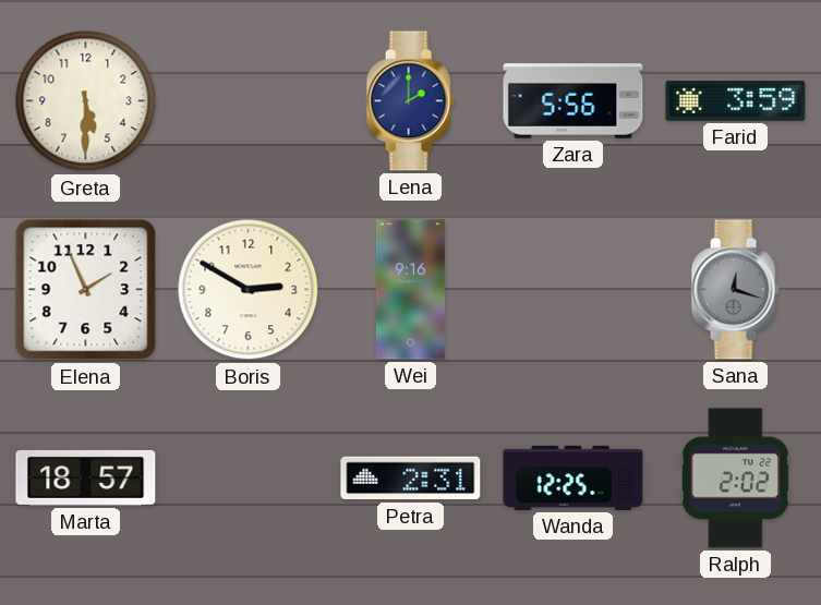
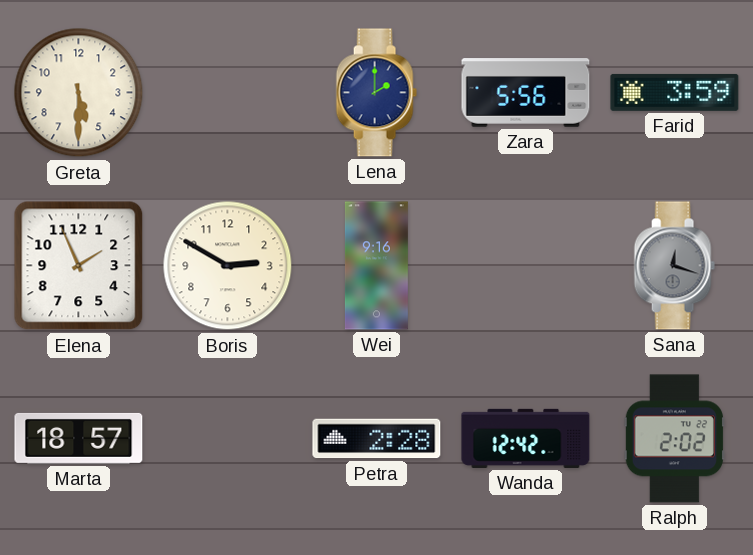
Petra: 2:31 -> 2:28
Wanda: 12:25 -> 12:42
